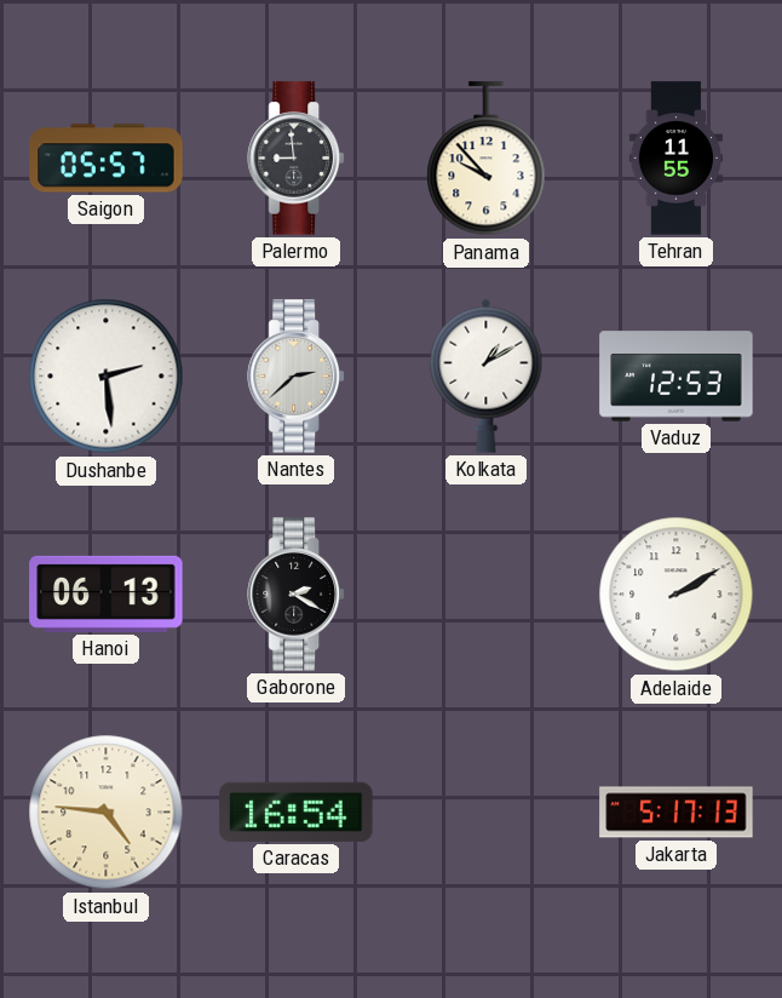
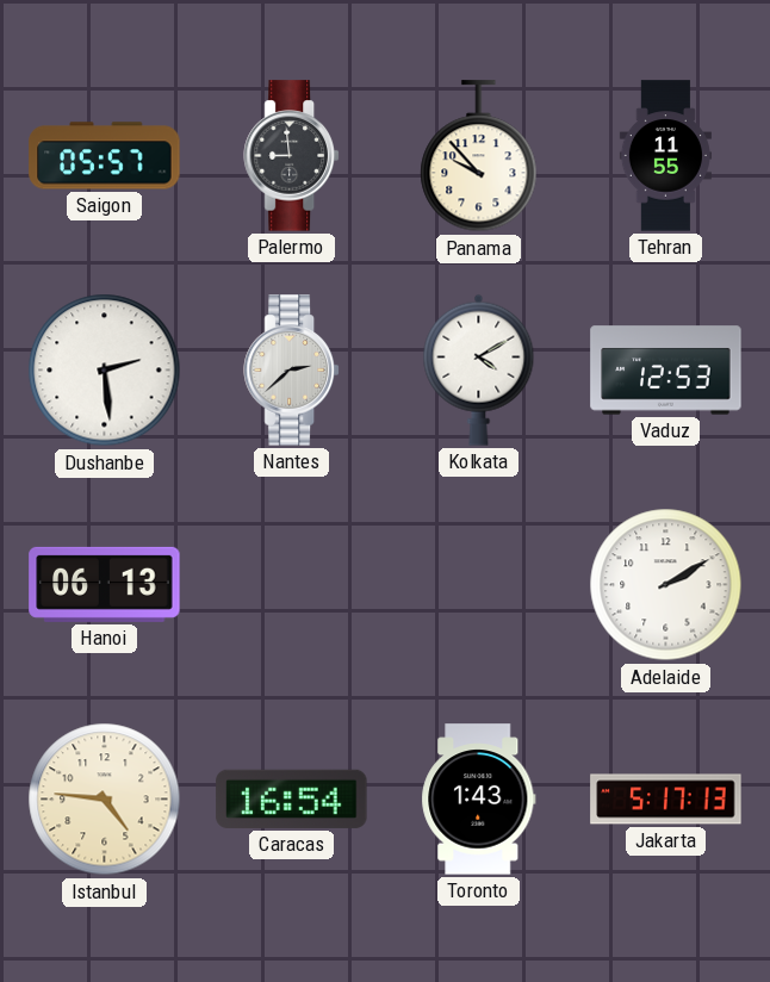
Kolkata: 1:10 -> 4:10
Gaborone: 2:20 -> none
Toronto: none -> 1:43
